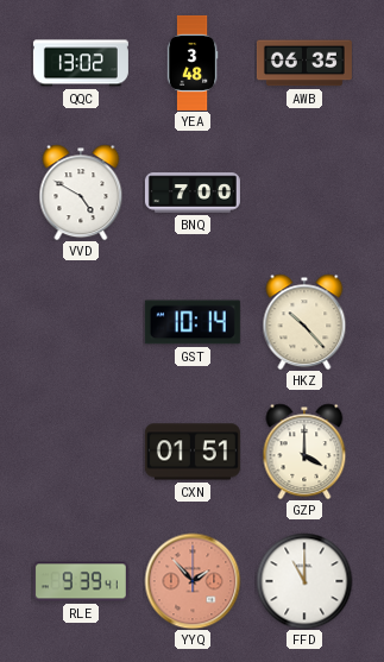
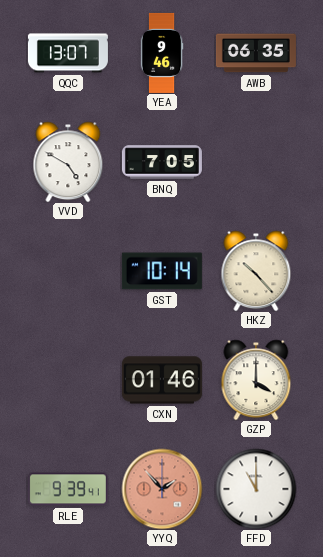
QQC: 13:02 -> 13:07
YEA: 3:48 -> 9:46
BNQ: 7:00 -> 7:05
CXN: 01:51 -> 01:46
